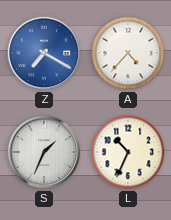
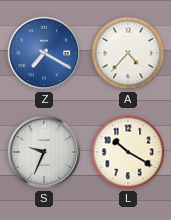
S: 1:34 -> 9:34
L: 10:34 -> 10:20
